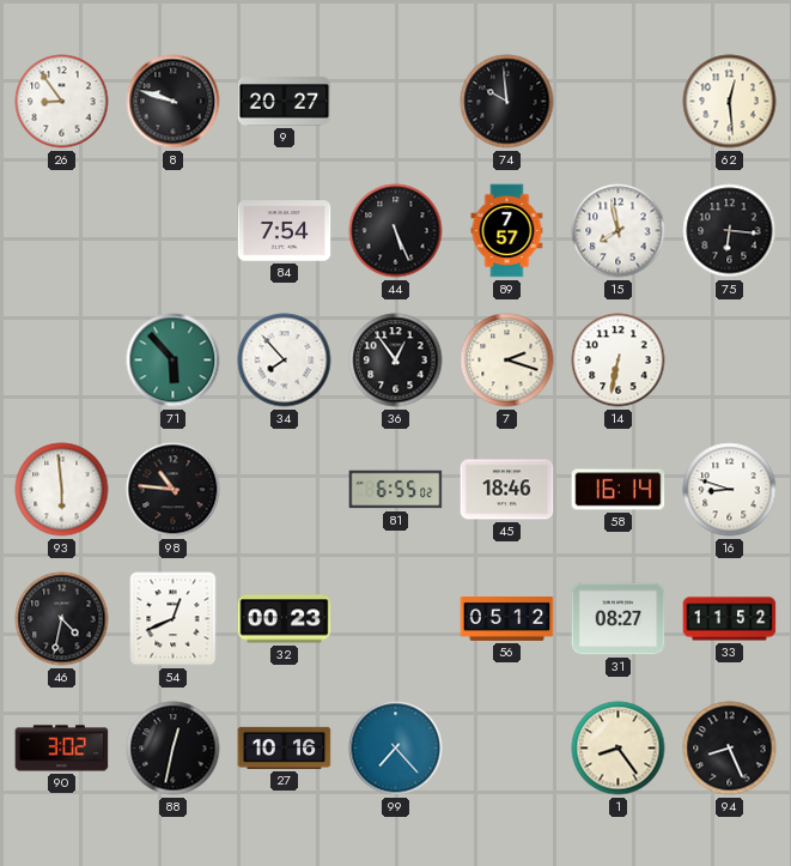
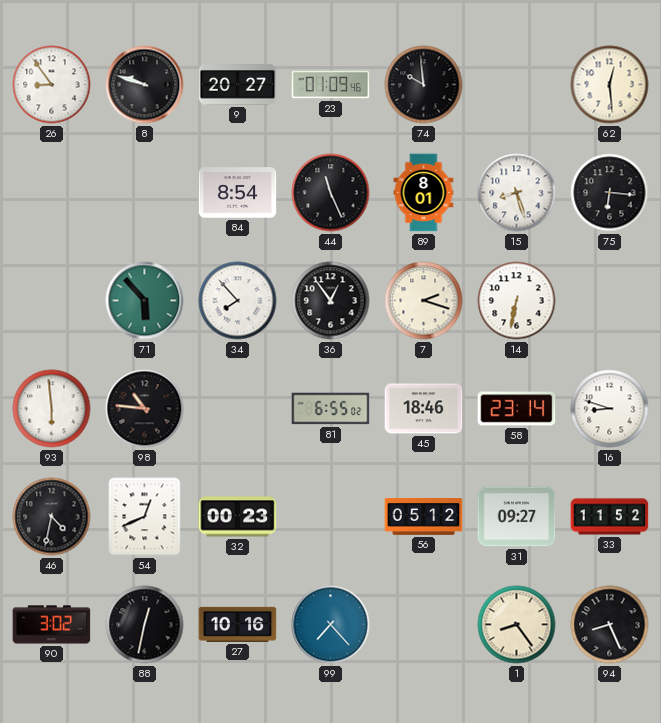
23: none -> 01:09
84: 7:54 -> 8:54
44: 5:26 -> 11:26
89: 7:57 -> 8:01
15: 7:58 -> 8:27
58: 16:14 -> 23:14
31: 08:27 -> 09:27
